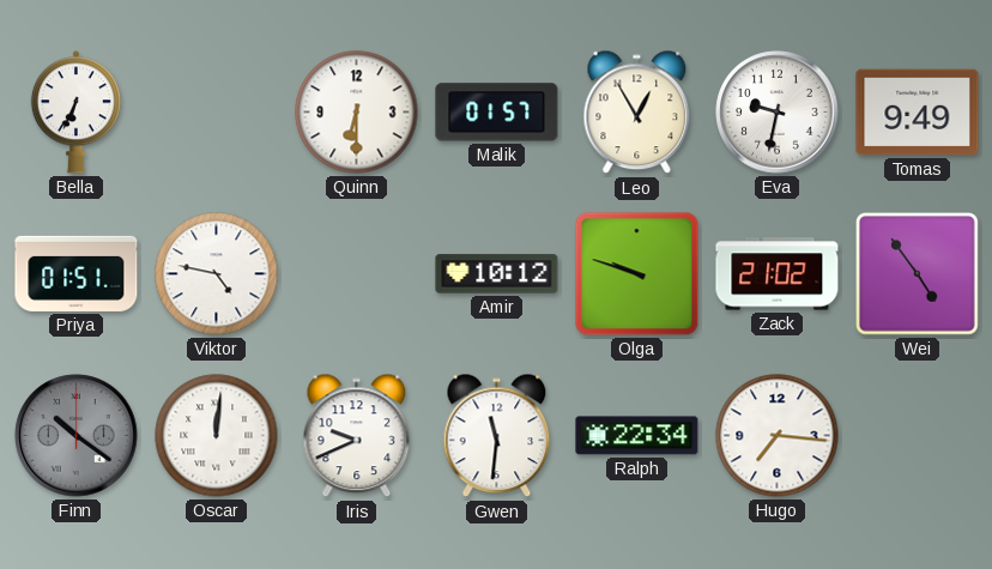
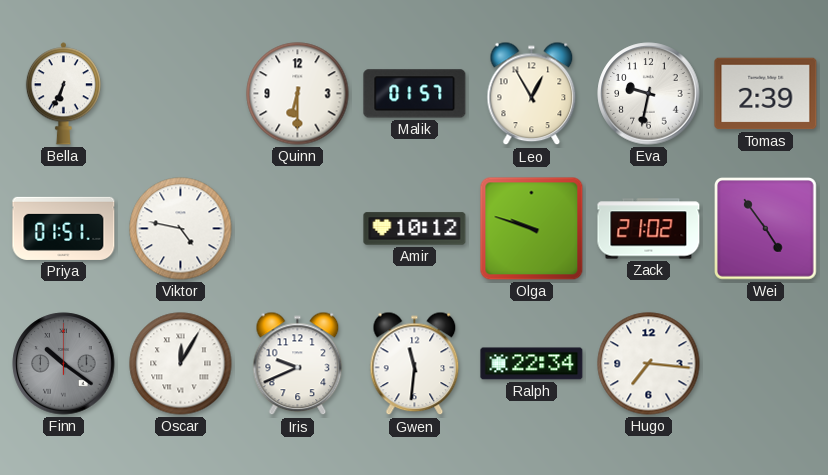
Tomas: 9:49 -> 2:39
Oscar: 12:01 -> 12:05
